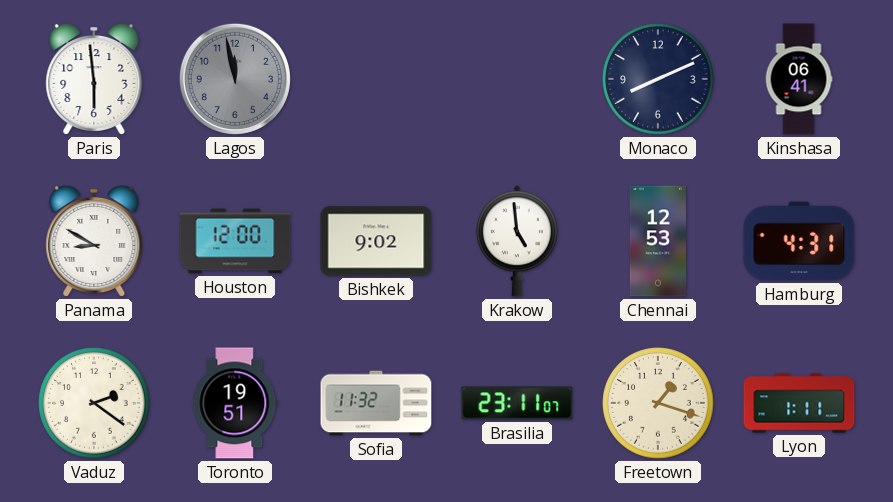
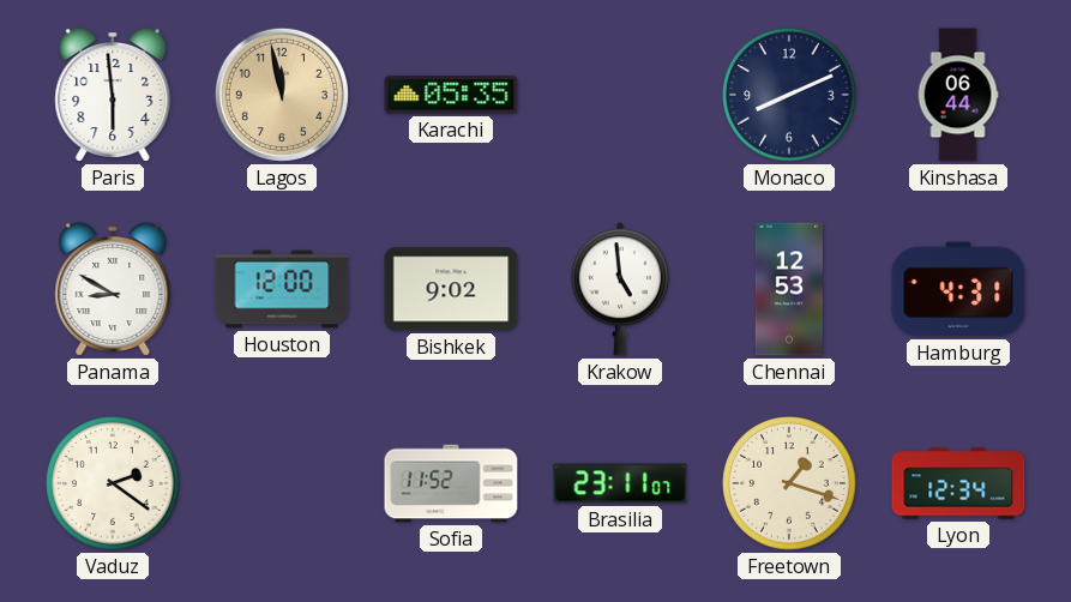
Lagos dial: grey -> champagne
Karachi: none -> 05:35
Kinshasa: 06:41 -> 06:44
Toronto: 19:51 -> none
Sofia: 11:32 -> 11:52
Lyon: 1:11 -> 12:34
